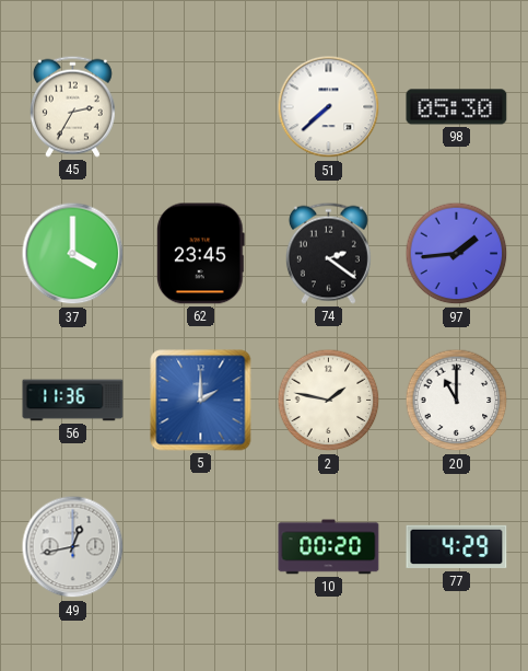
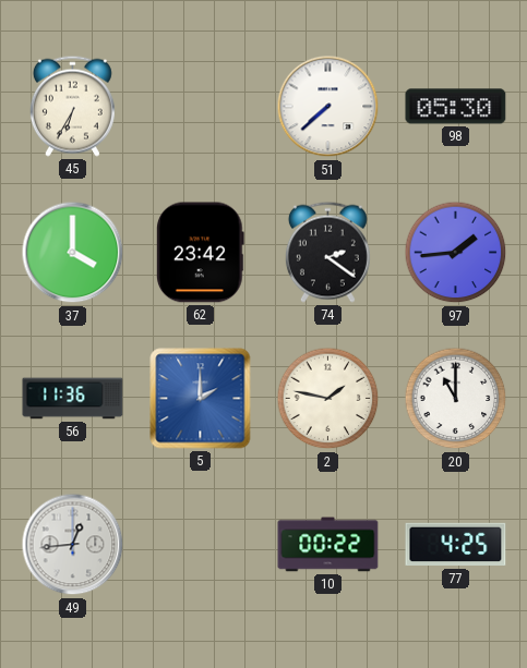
45: 2:35 -> 6:35
62: 23:45 -> 23:42
49: 12:43 -> 12:44
10: 00:20 -> 00:22
77: 4:29 -> 4:25
